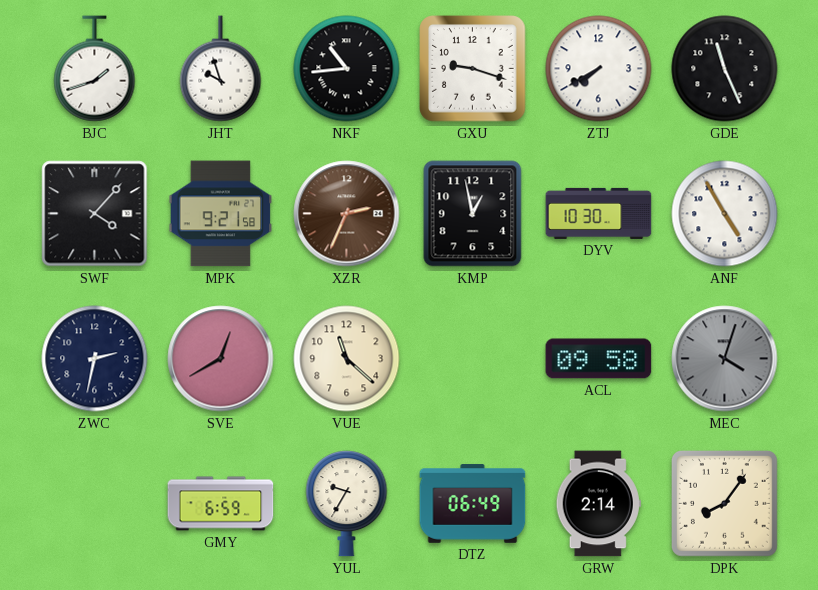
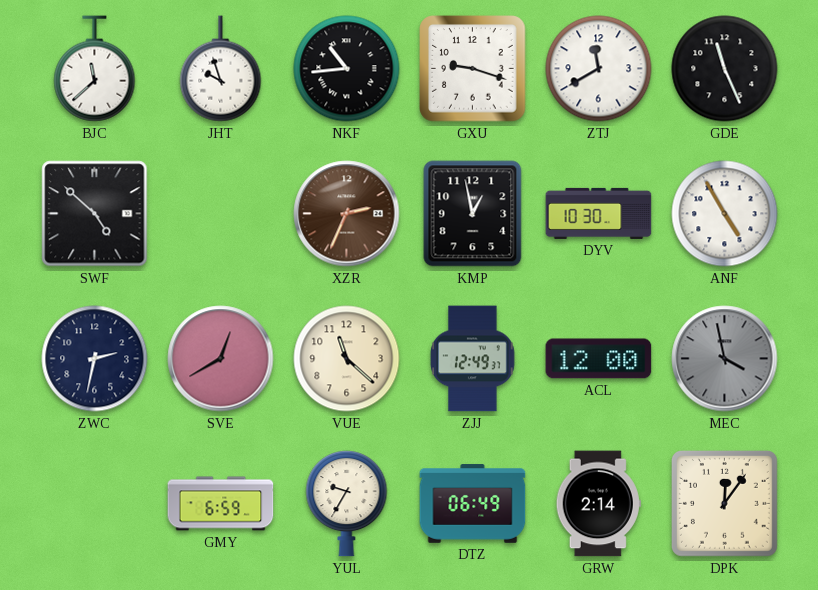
BJC: 1:42 -> 11:38
ZTJ: 7:40 -> 11:40
SWF: 4:07 -> 4:52
MPK: 9:21 -> none
ZJJ: none -> 12:49
ACL: 09:58 -> 12:00
MEC: 4:03 -> 3:58
DPK: 8:06 -> 12:06
